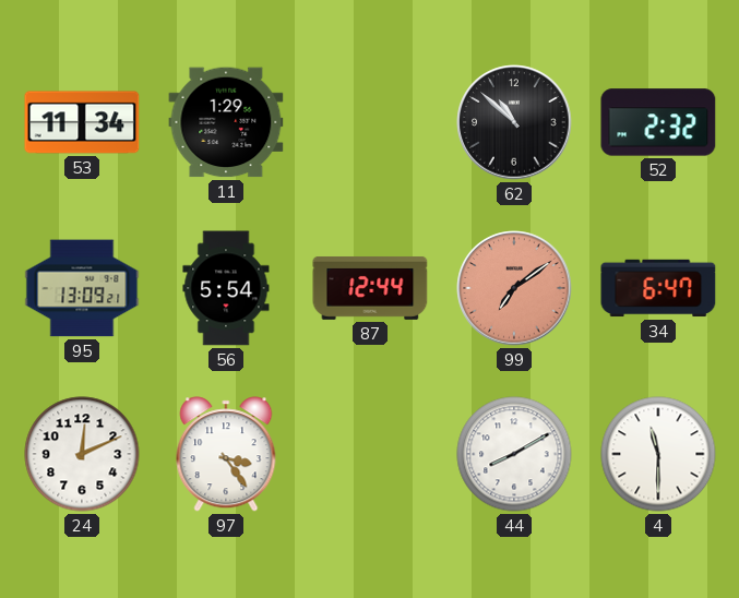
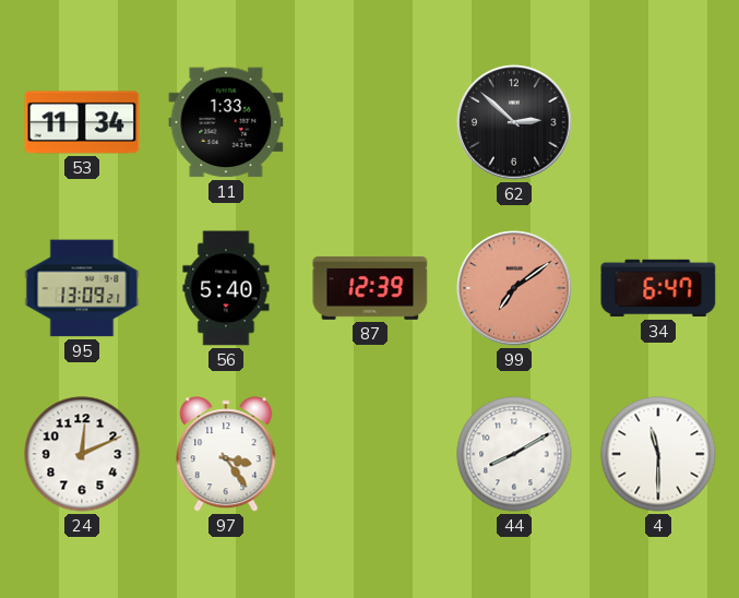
11: 1:29 -> 1:33
62: 10:52 -> 2:52
52: 2:32 -> none
56: 5:54 -> 5:40
87: 12:44 -> 12:39
